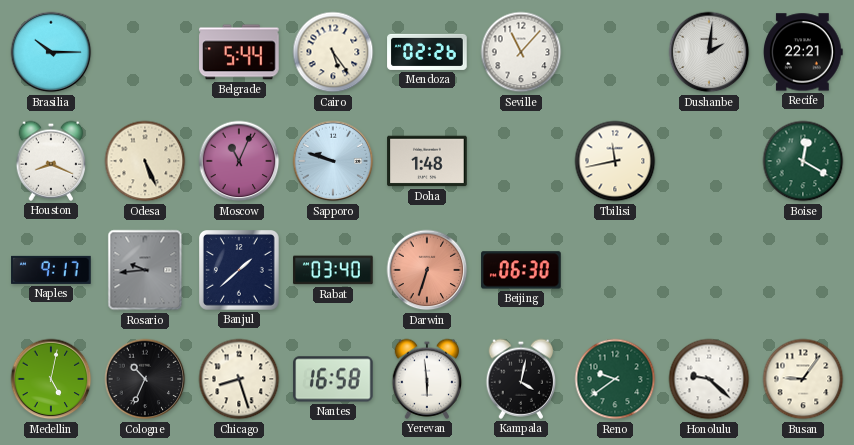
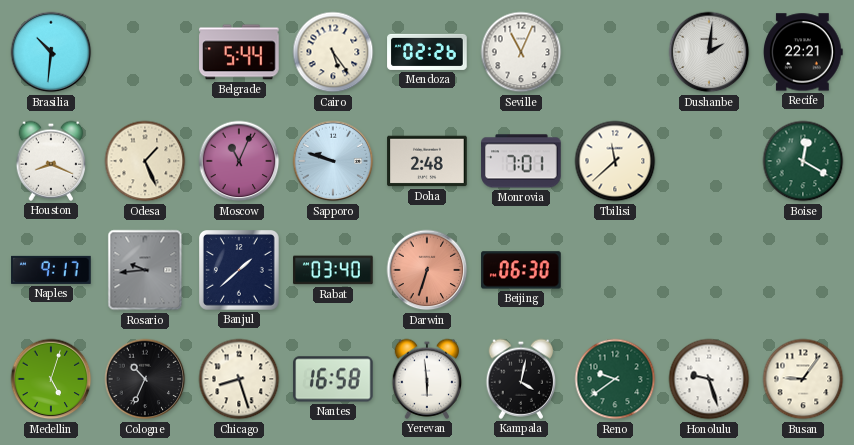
Brasilia: 10:15 -> 10:31
Seville: 11:07 -> 11:04
Odesa: 5:26 -> 1:26
Doha: 1:48 -> 2:48
Monrovia: none -> 7:01
Tbilisi: 11:43 -> 11:38
Medellin: 5:02 -> 5:03
Honolulu: 9:22 -> 9:27
